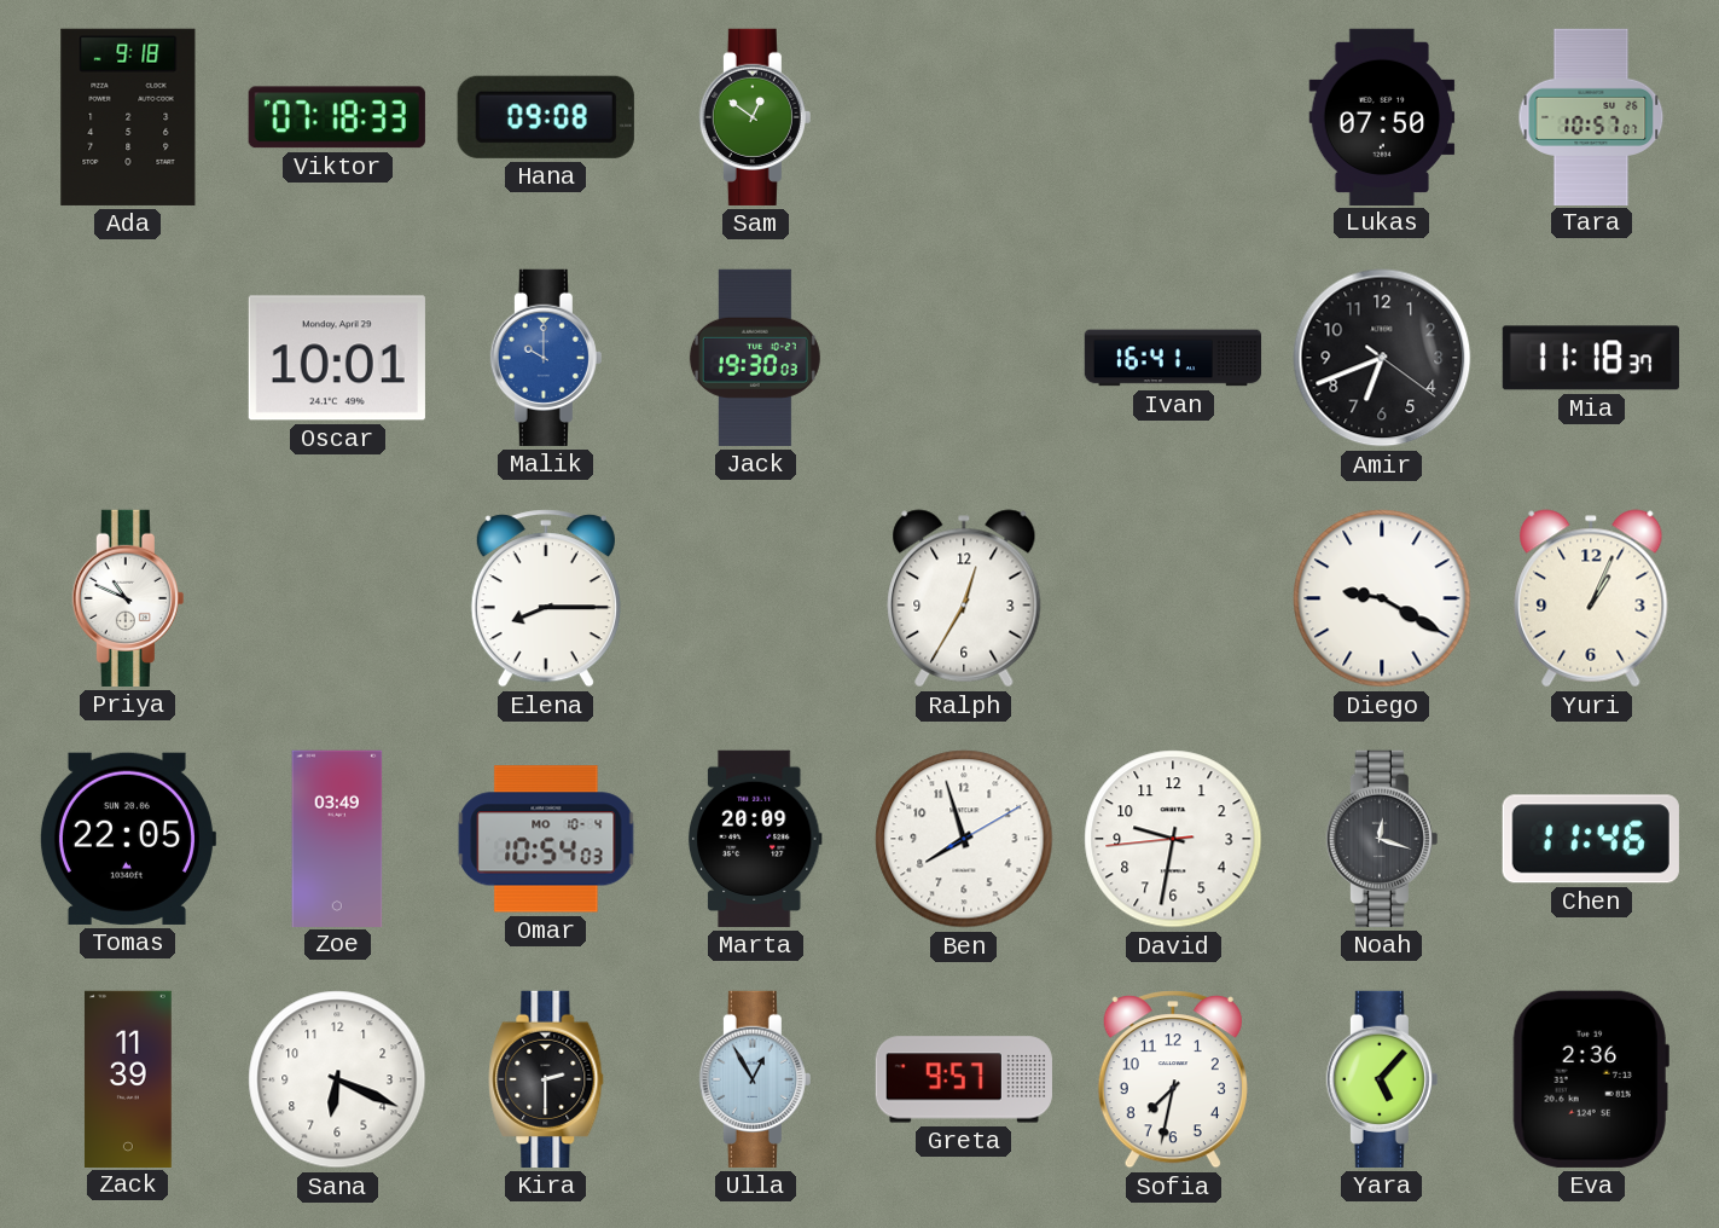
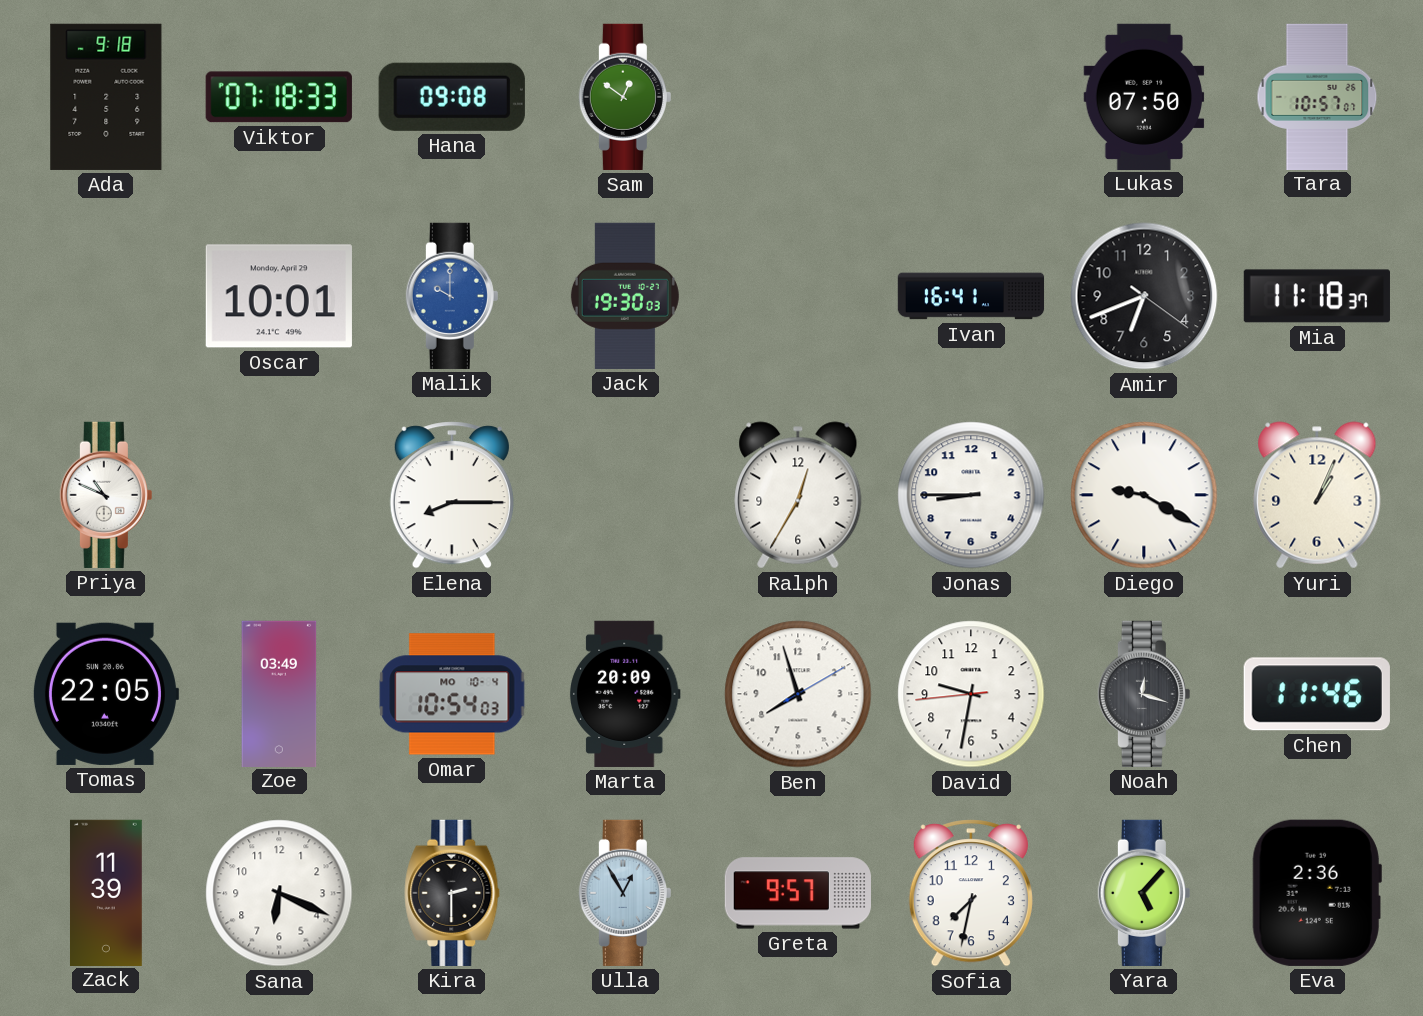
Jonas: none -> 8:45
